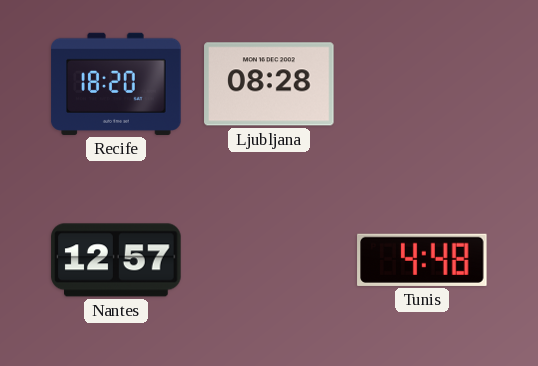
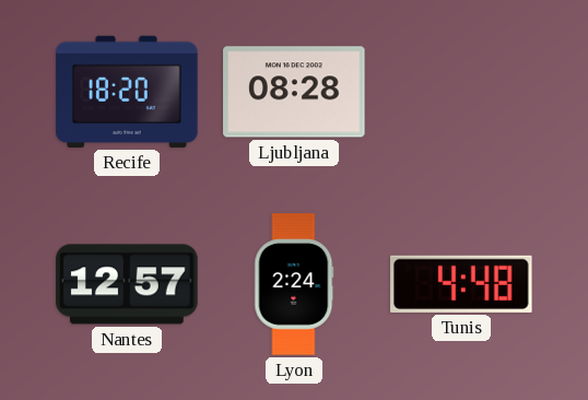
Lyon: none -> 2:24
